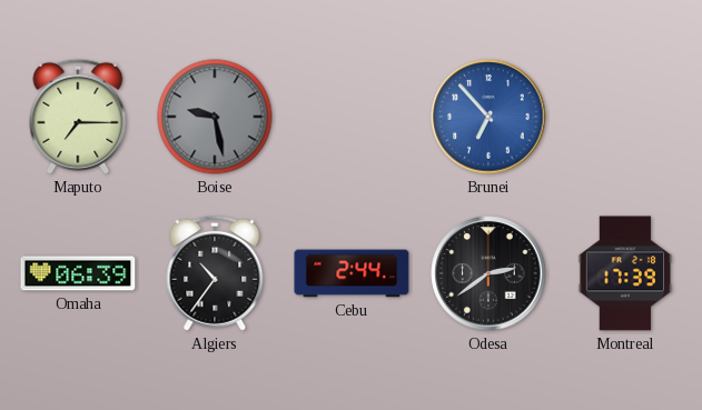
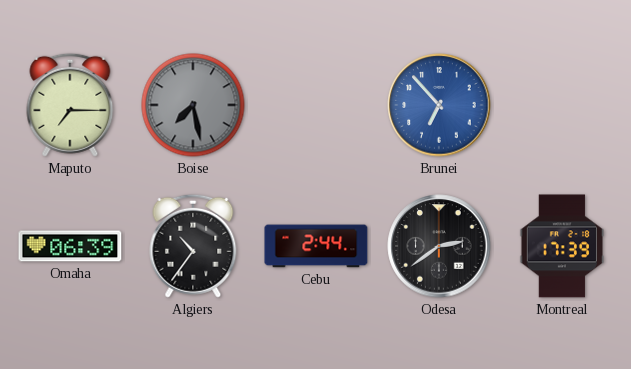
Boise: 9:28 -> 7:28
